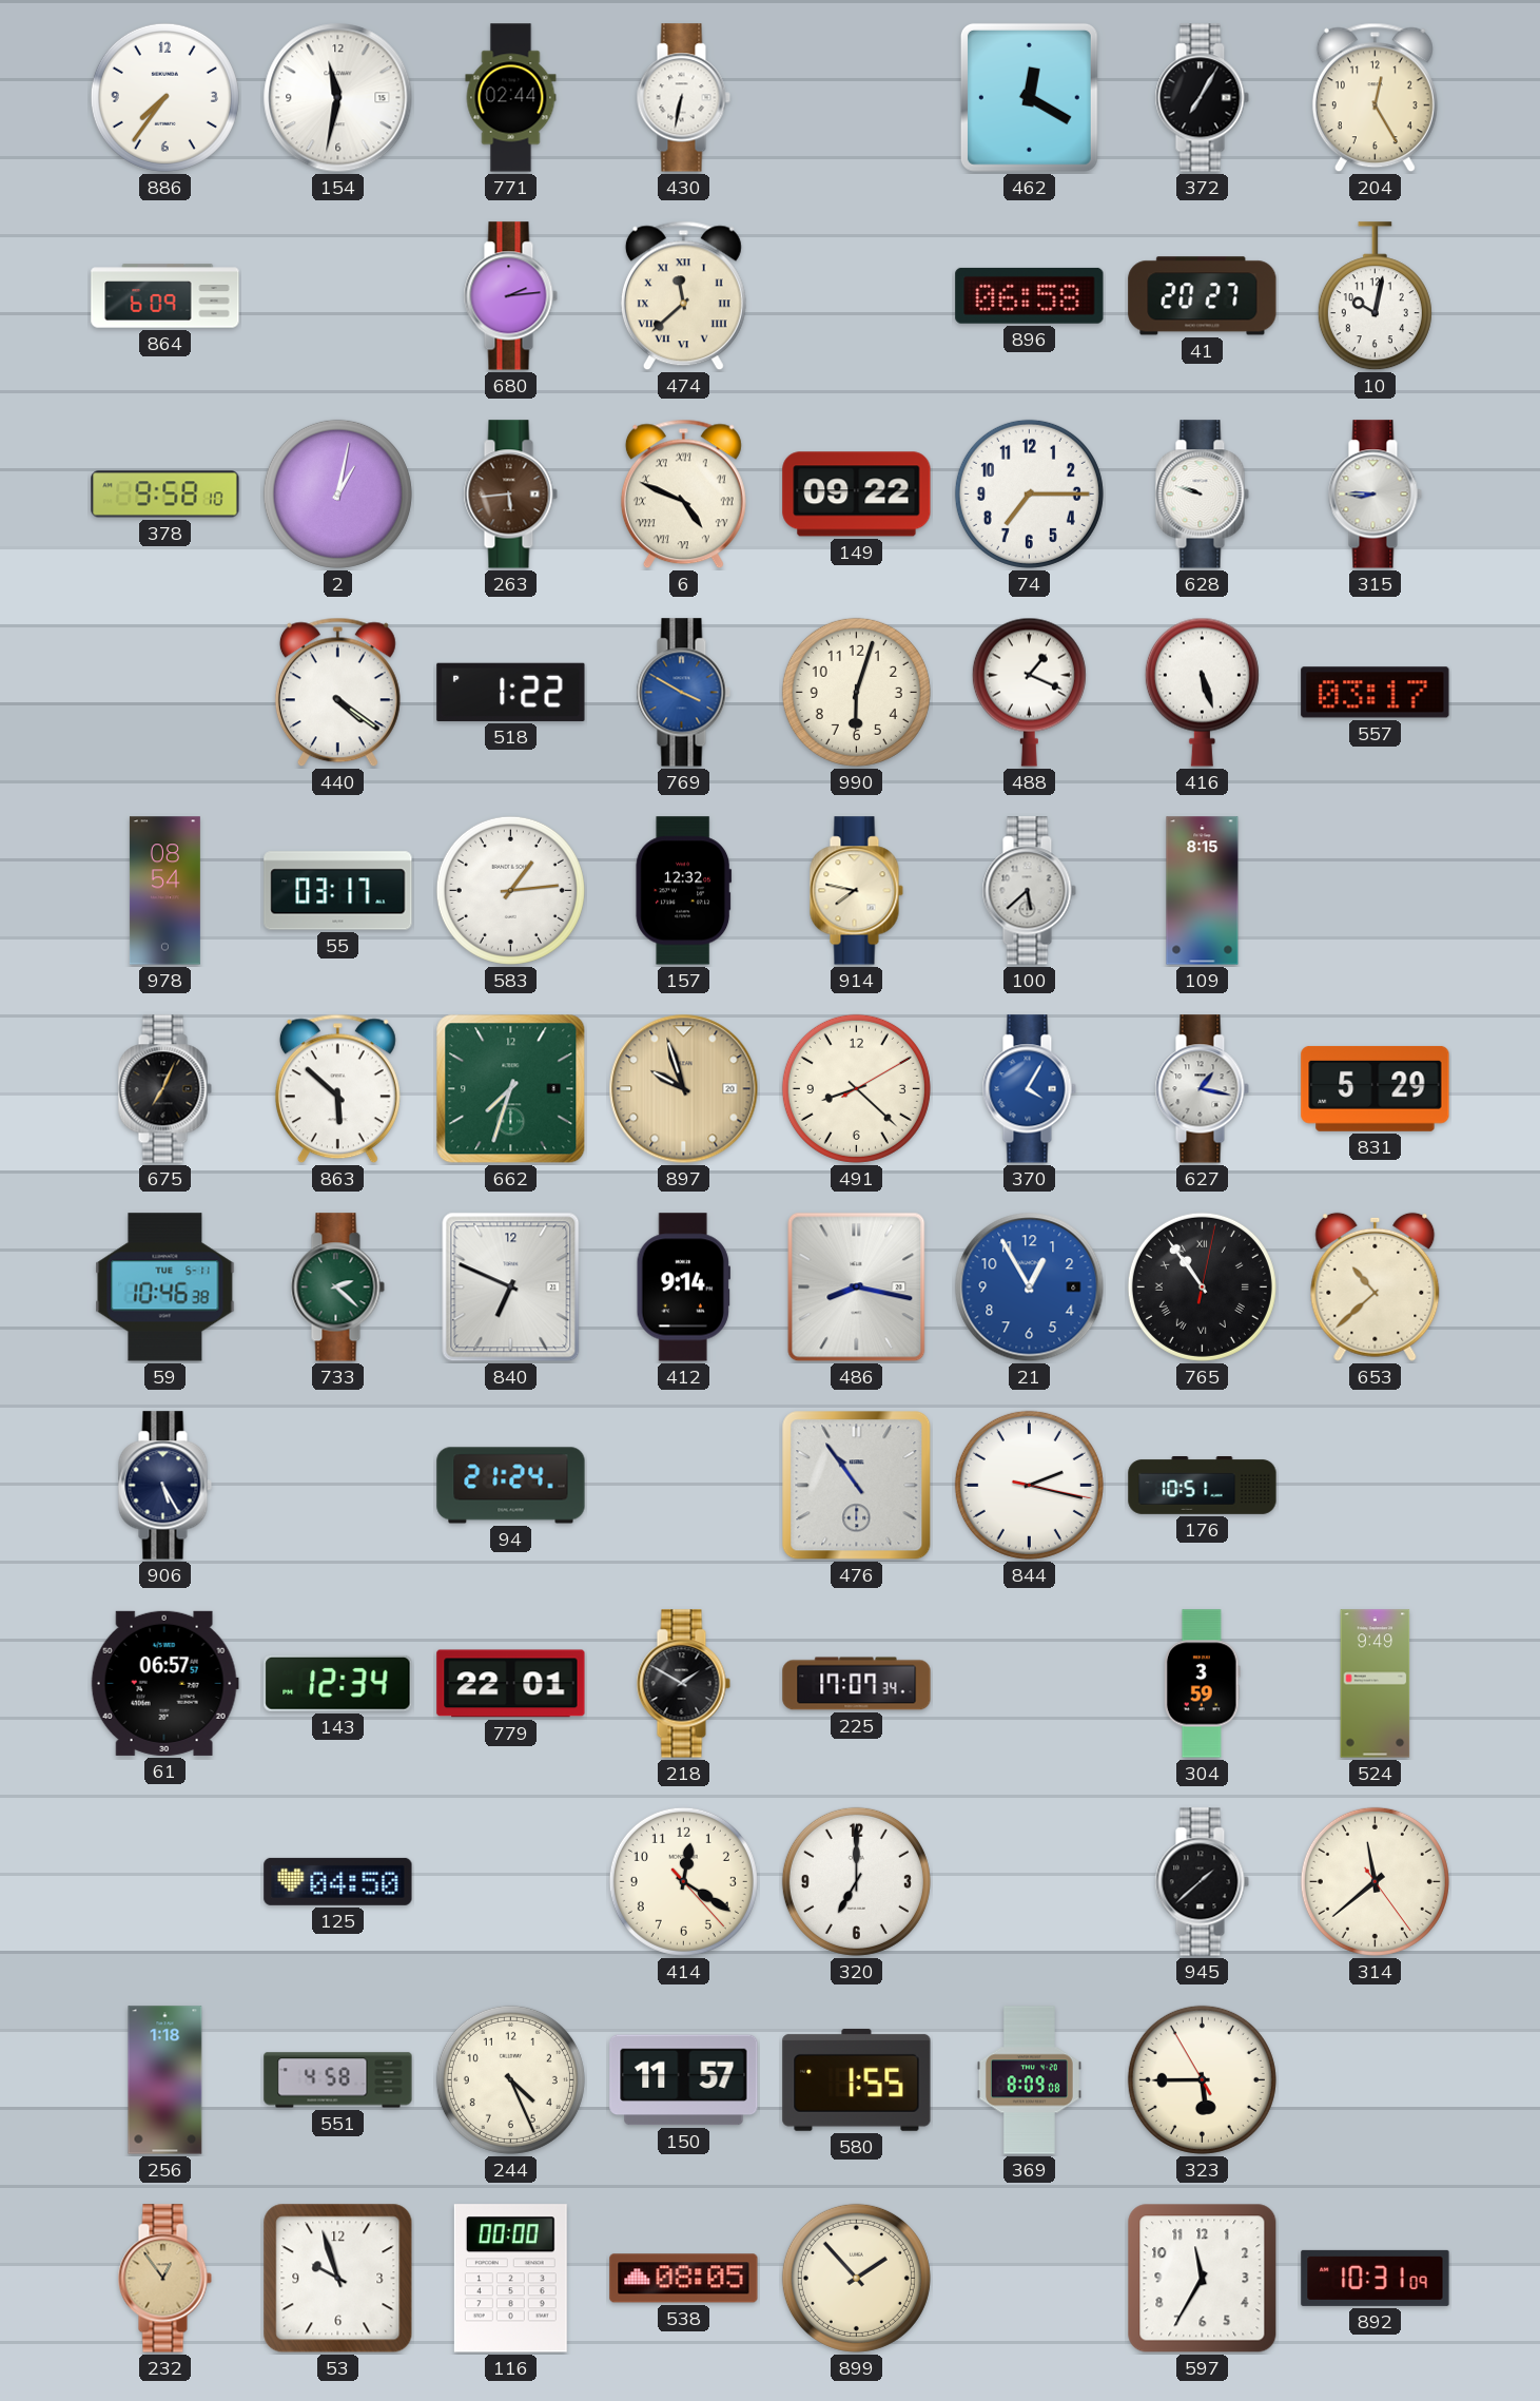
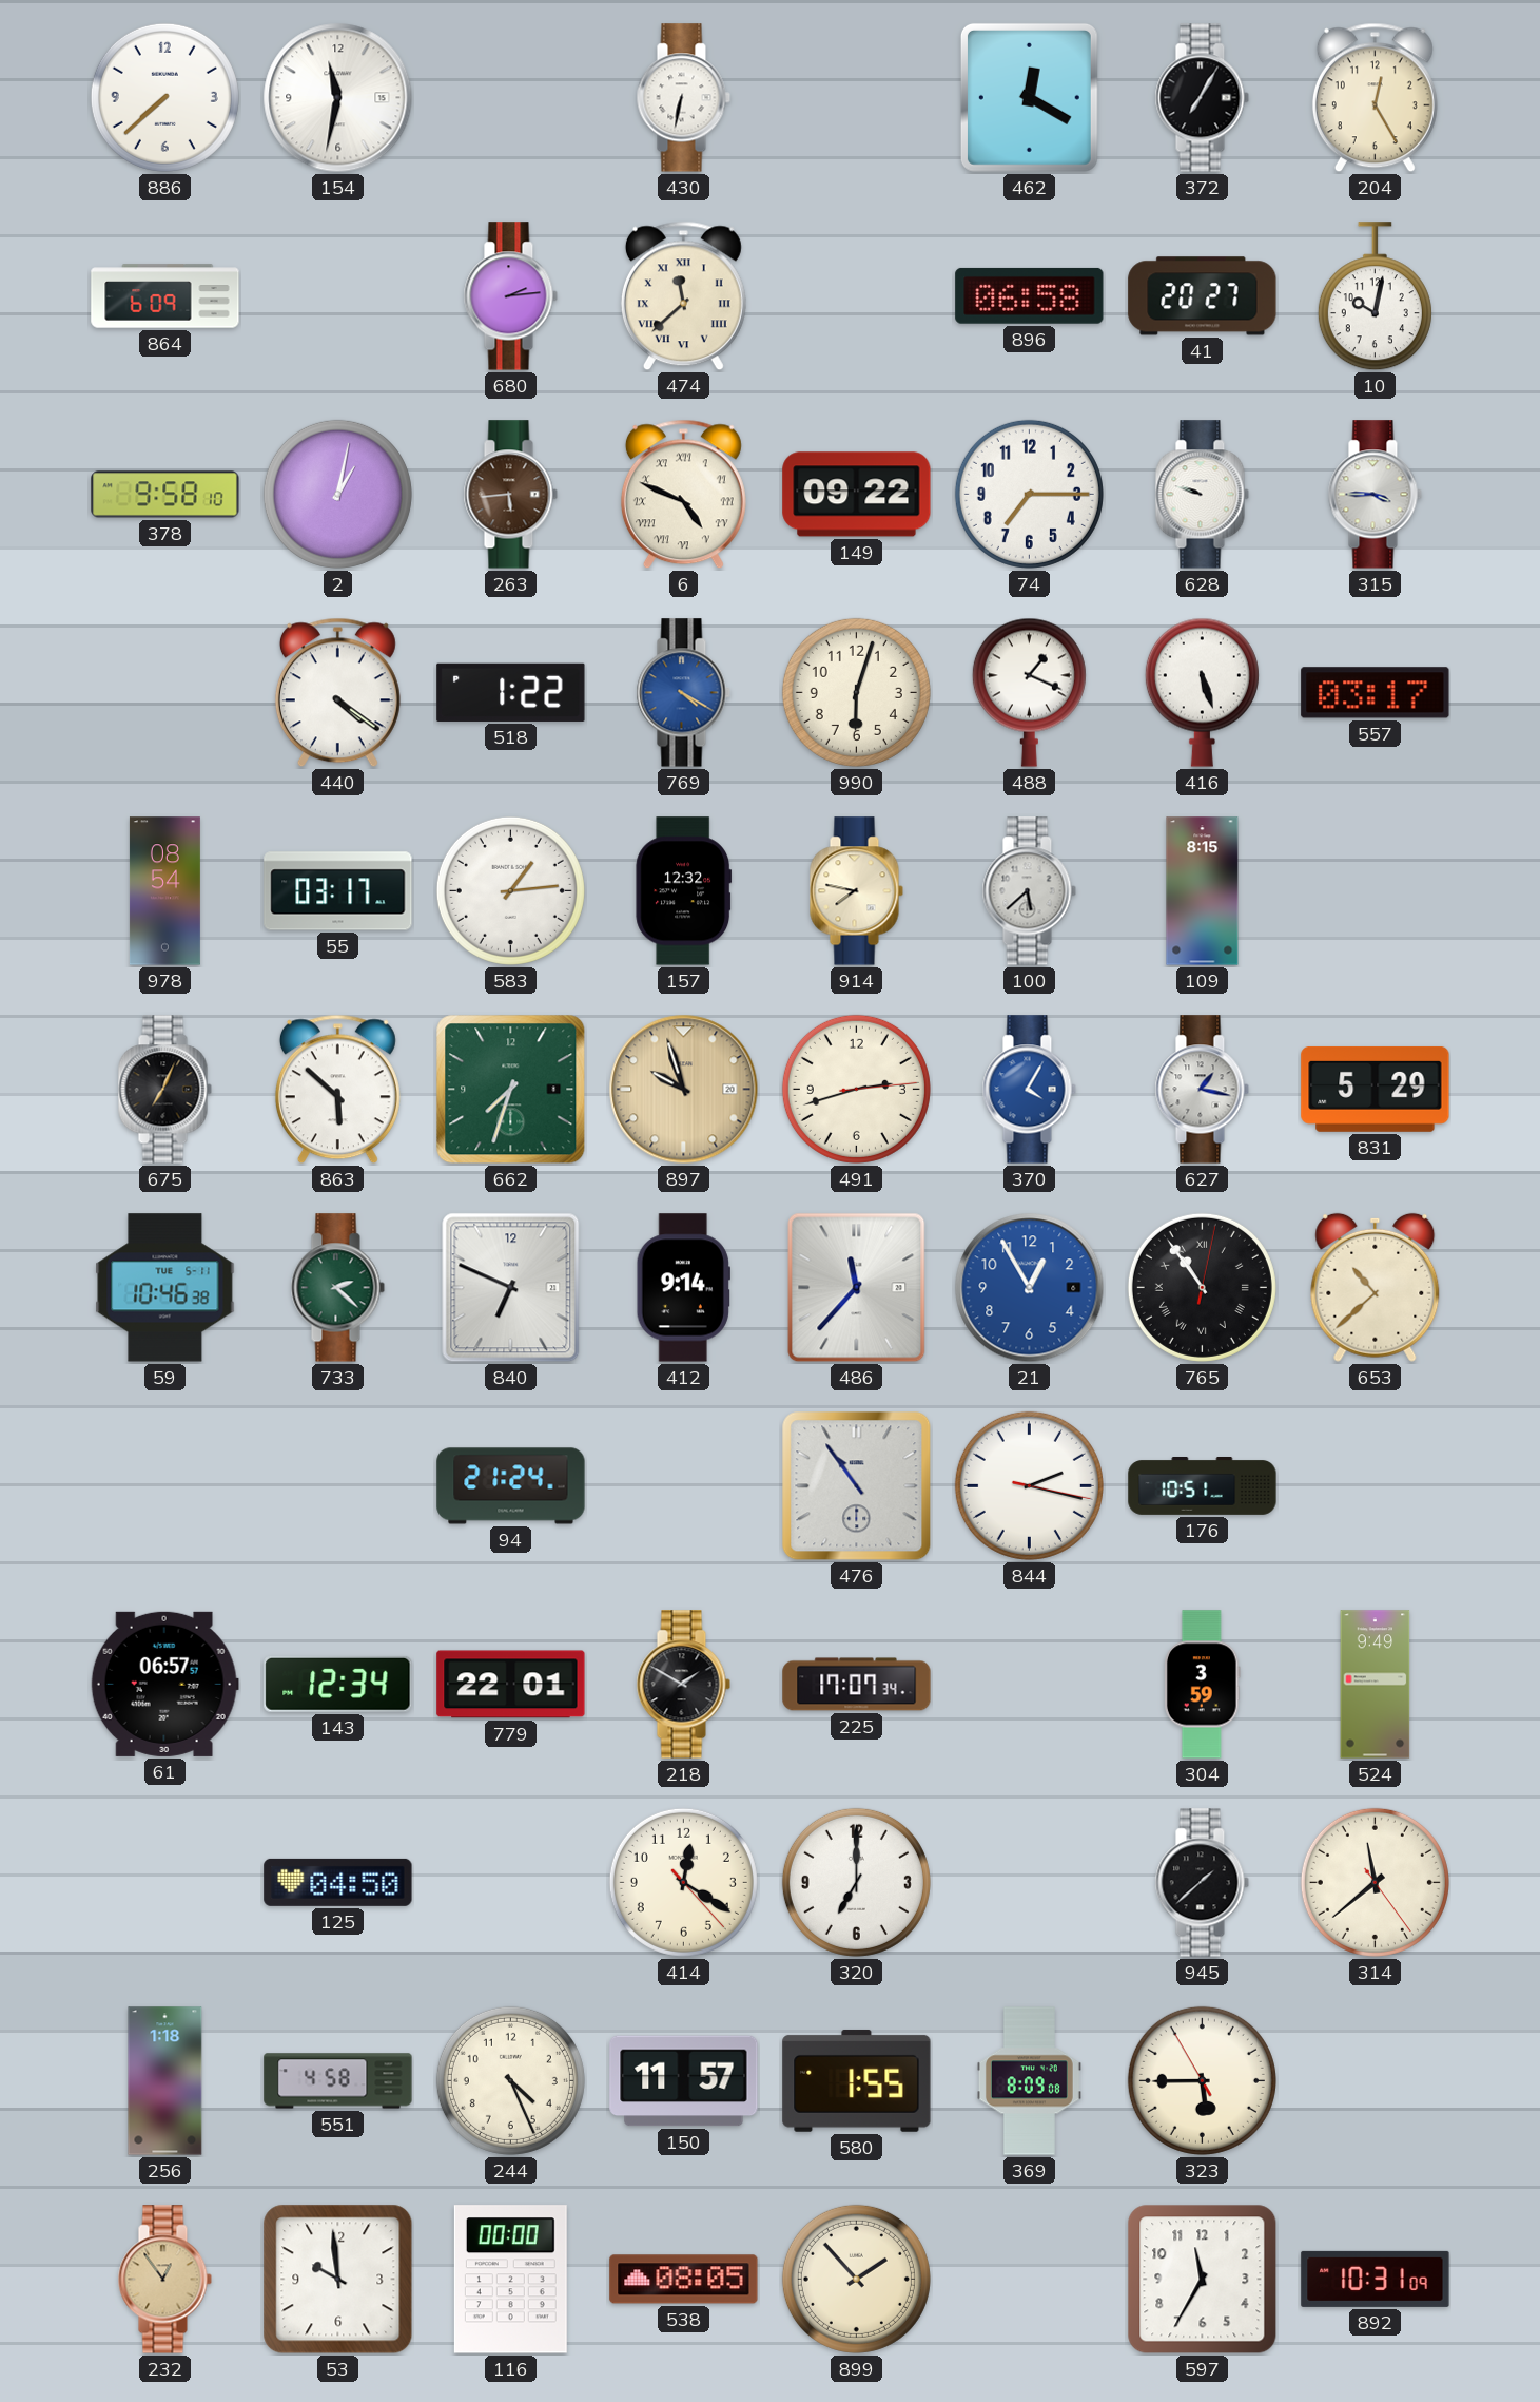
886: 7:36 -> 7:38
771: 02:44 -> none
315: 8:45 -> 3:45
769: 3:50 -> 4:20
491: 8:22 -> 2:42
486: 8:17 -> 11:37
906: 5:25 -> none
53: 9:57 -> 9:59
